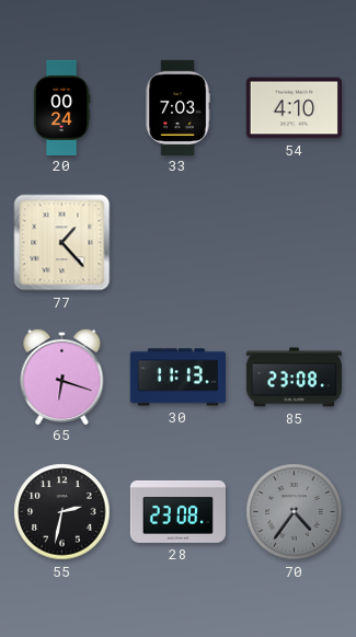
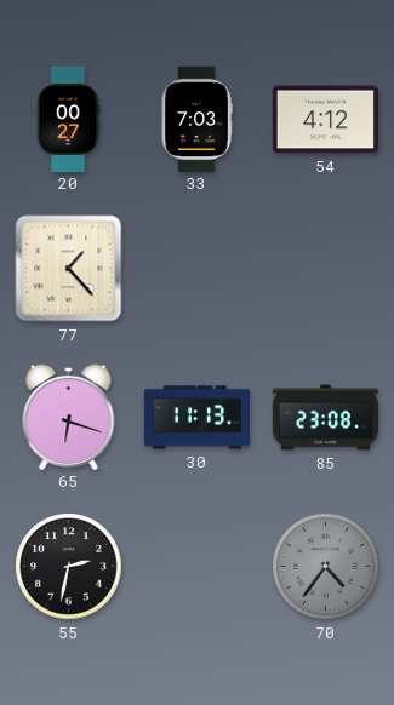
20: 00:24 -> 00:27
54: 4:10 -> 4:12
28: 23:08 -> none
